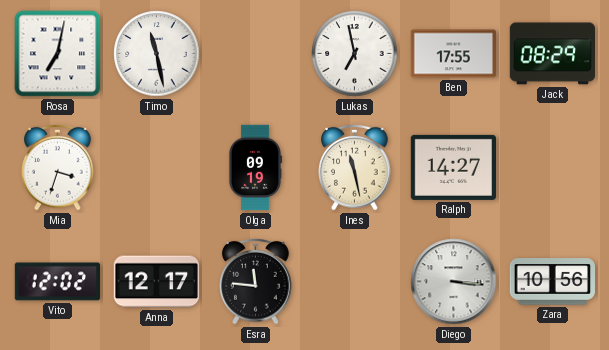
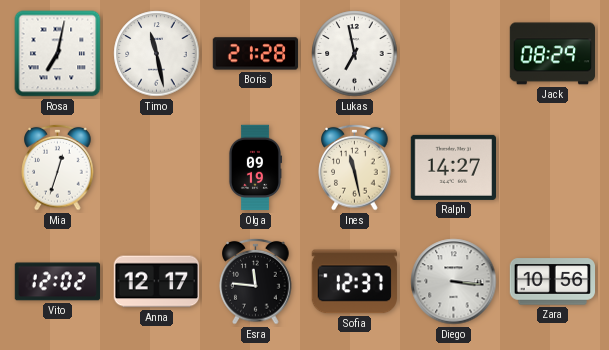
Boris: none -> 21:28
Ben: 17:55 -> none
Mia: 3:33 -> 12:33
Sofia: none -> 12:37
